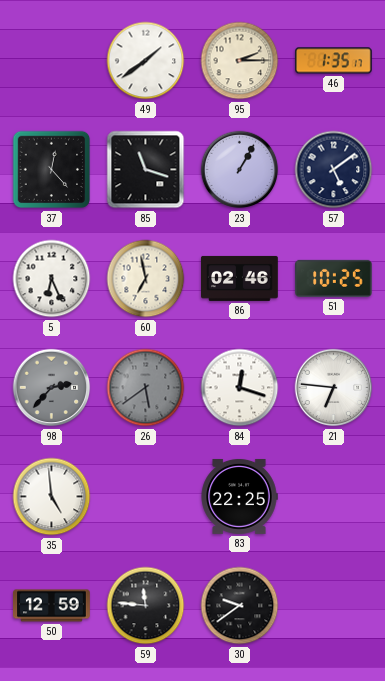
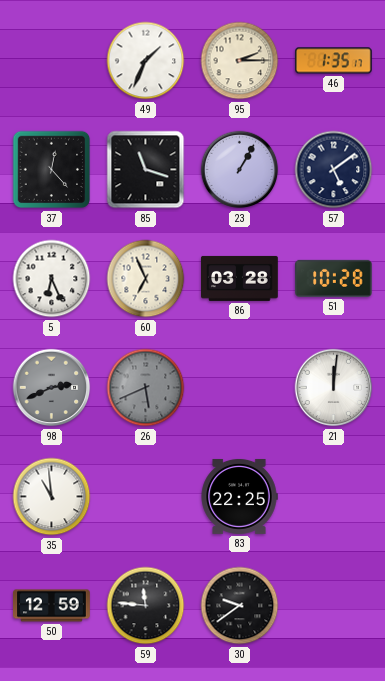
49: 1:39 -> 1:34
60: 6:58 -> 6:56
86: 02:46 -> 03:28
51: 10:25 -> 10:28
98: 2:37 -> 2:41
26: 5:39 -> 5:41
84: 12:18 -> none
21: 6:46 -> 12:01
35: 4:59 -> 10:59
